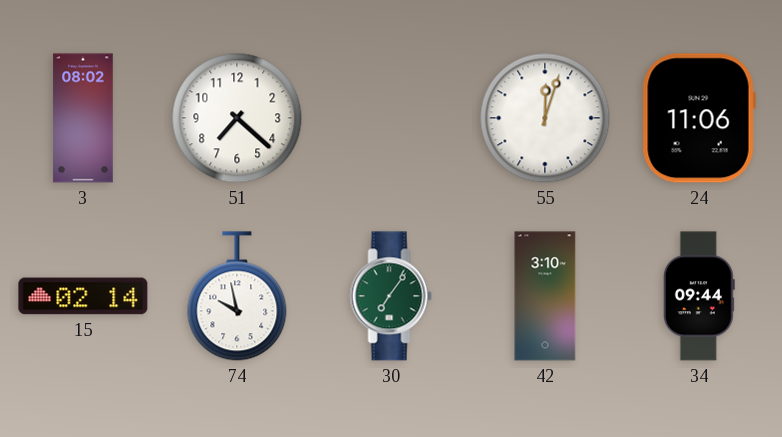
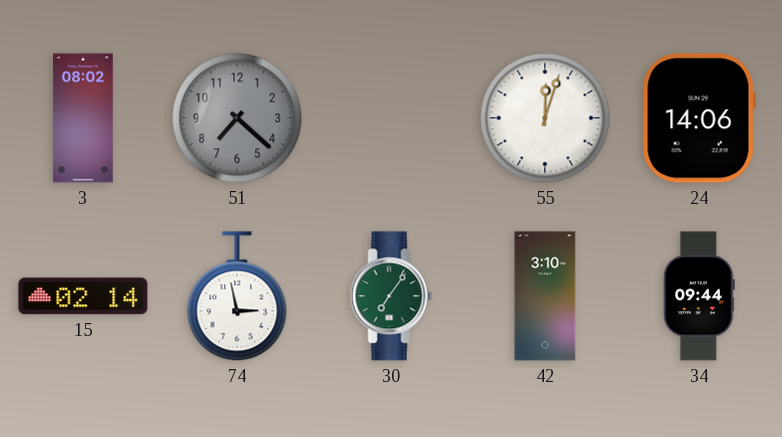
51 dial: white -> grey
24: 11:06 -> 14:06
74: 9:58 -> 2:58
